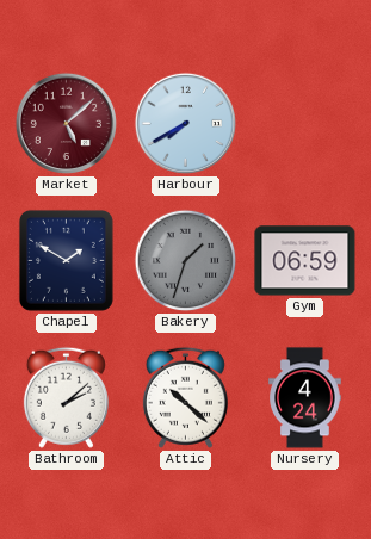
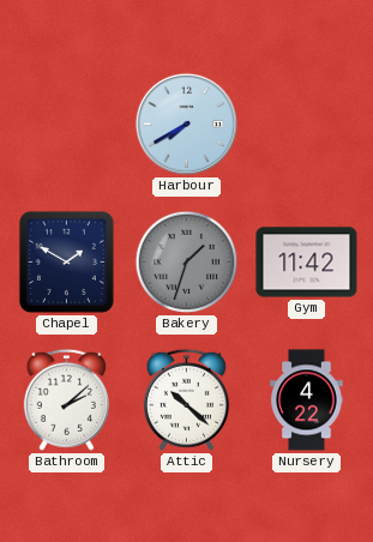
Market: 5:08 -> none
Gym: 06:59 -> 11:42
Nursery: 4:24 -> 4:22
